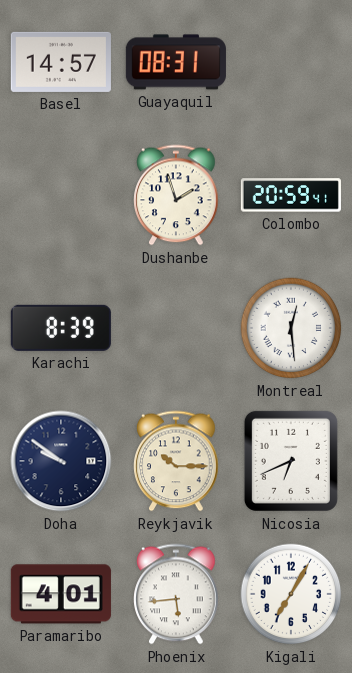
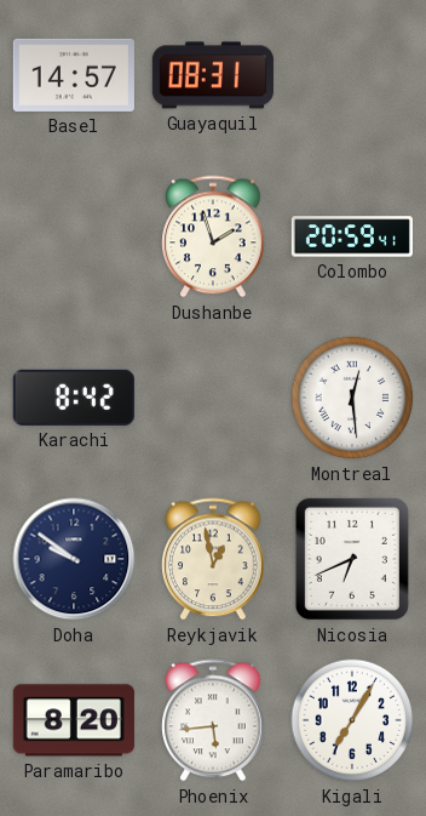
Karachi: 8:39 -> 8:42
Reykjavik: 10:15 -> 12:58
Paramaribo: 4:01 -> 8:20
